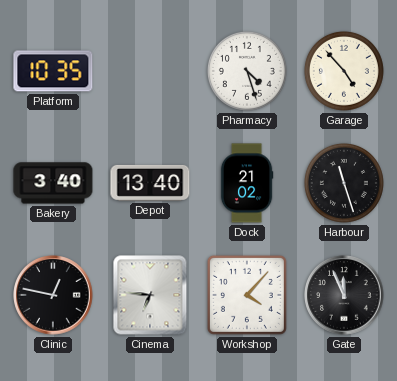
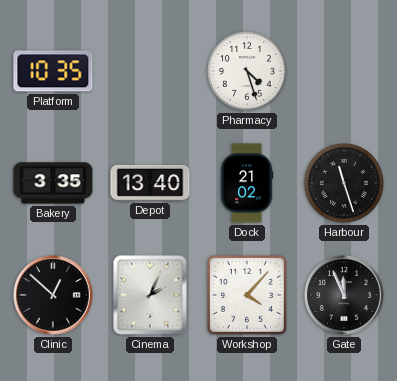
Garage: 4:53 -> none
Bakery: 3:40 -> 3:35
Clinic: 12:47 -> 12:52
Cinema: 6:46 -> 2:04
